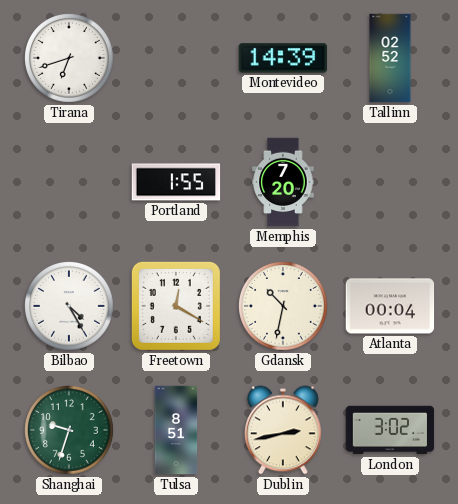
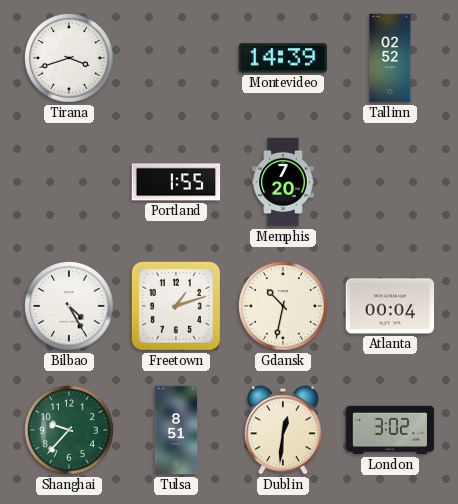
Tirana: 6:42 -> 3:42
Freetown: 12:20 -> 1:12
Shanghai: 9:33 -> 9:37
Dublin: 2:43 -> 12:31
